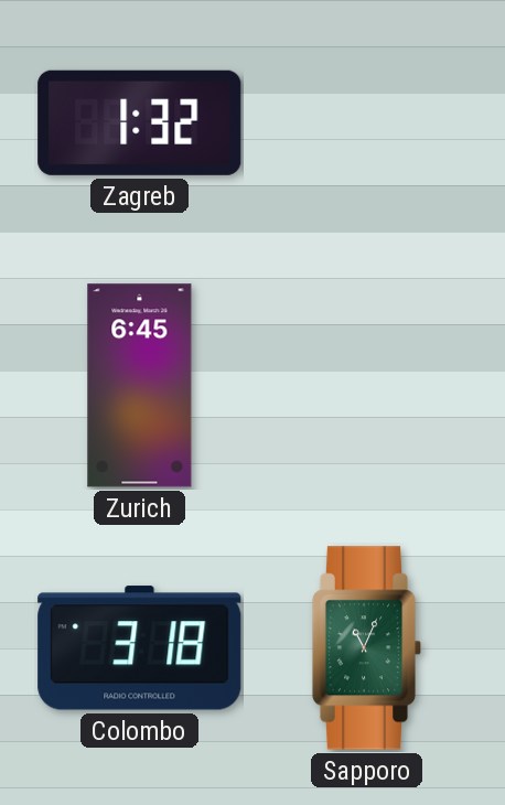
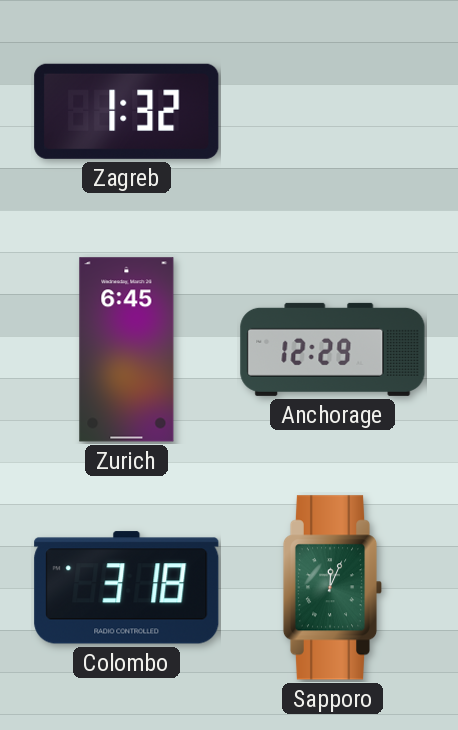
Anchorage: none -> 12:29
Sapporo: 11:04 -> 12:04
